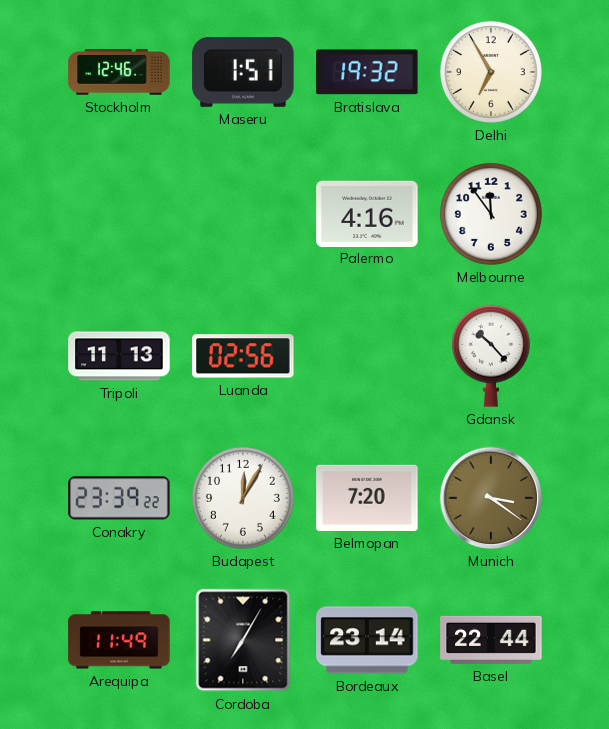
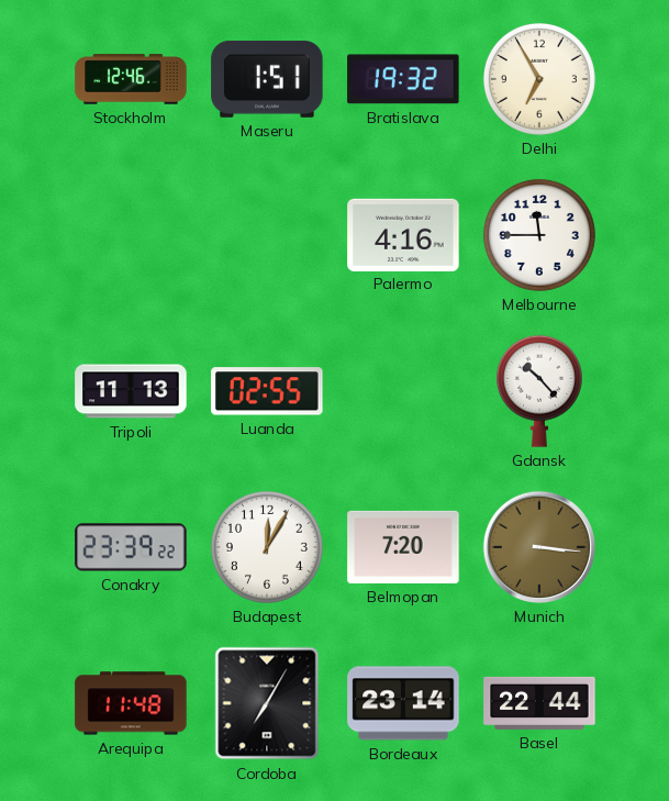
Melbourne: 11:54 -> 11:45
Luanda: 02:56 -> 02:55
Munich: 3:21 -> 3:16
Arequipa: 11:49 -> 11:48
